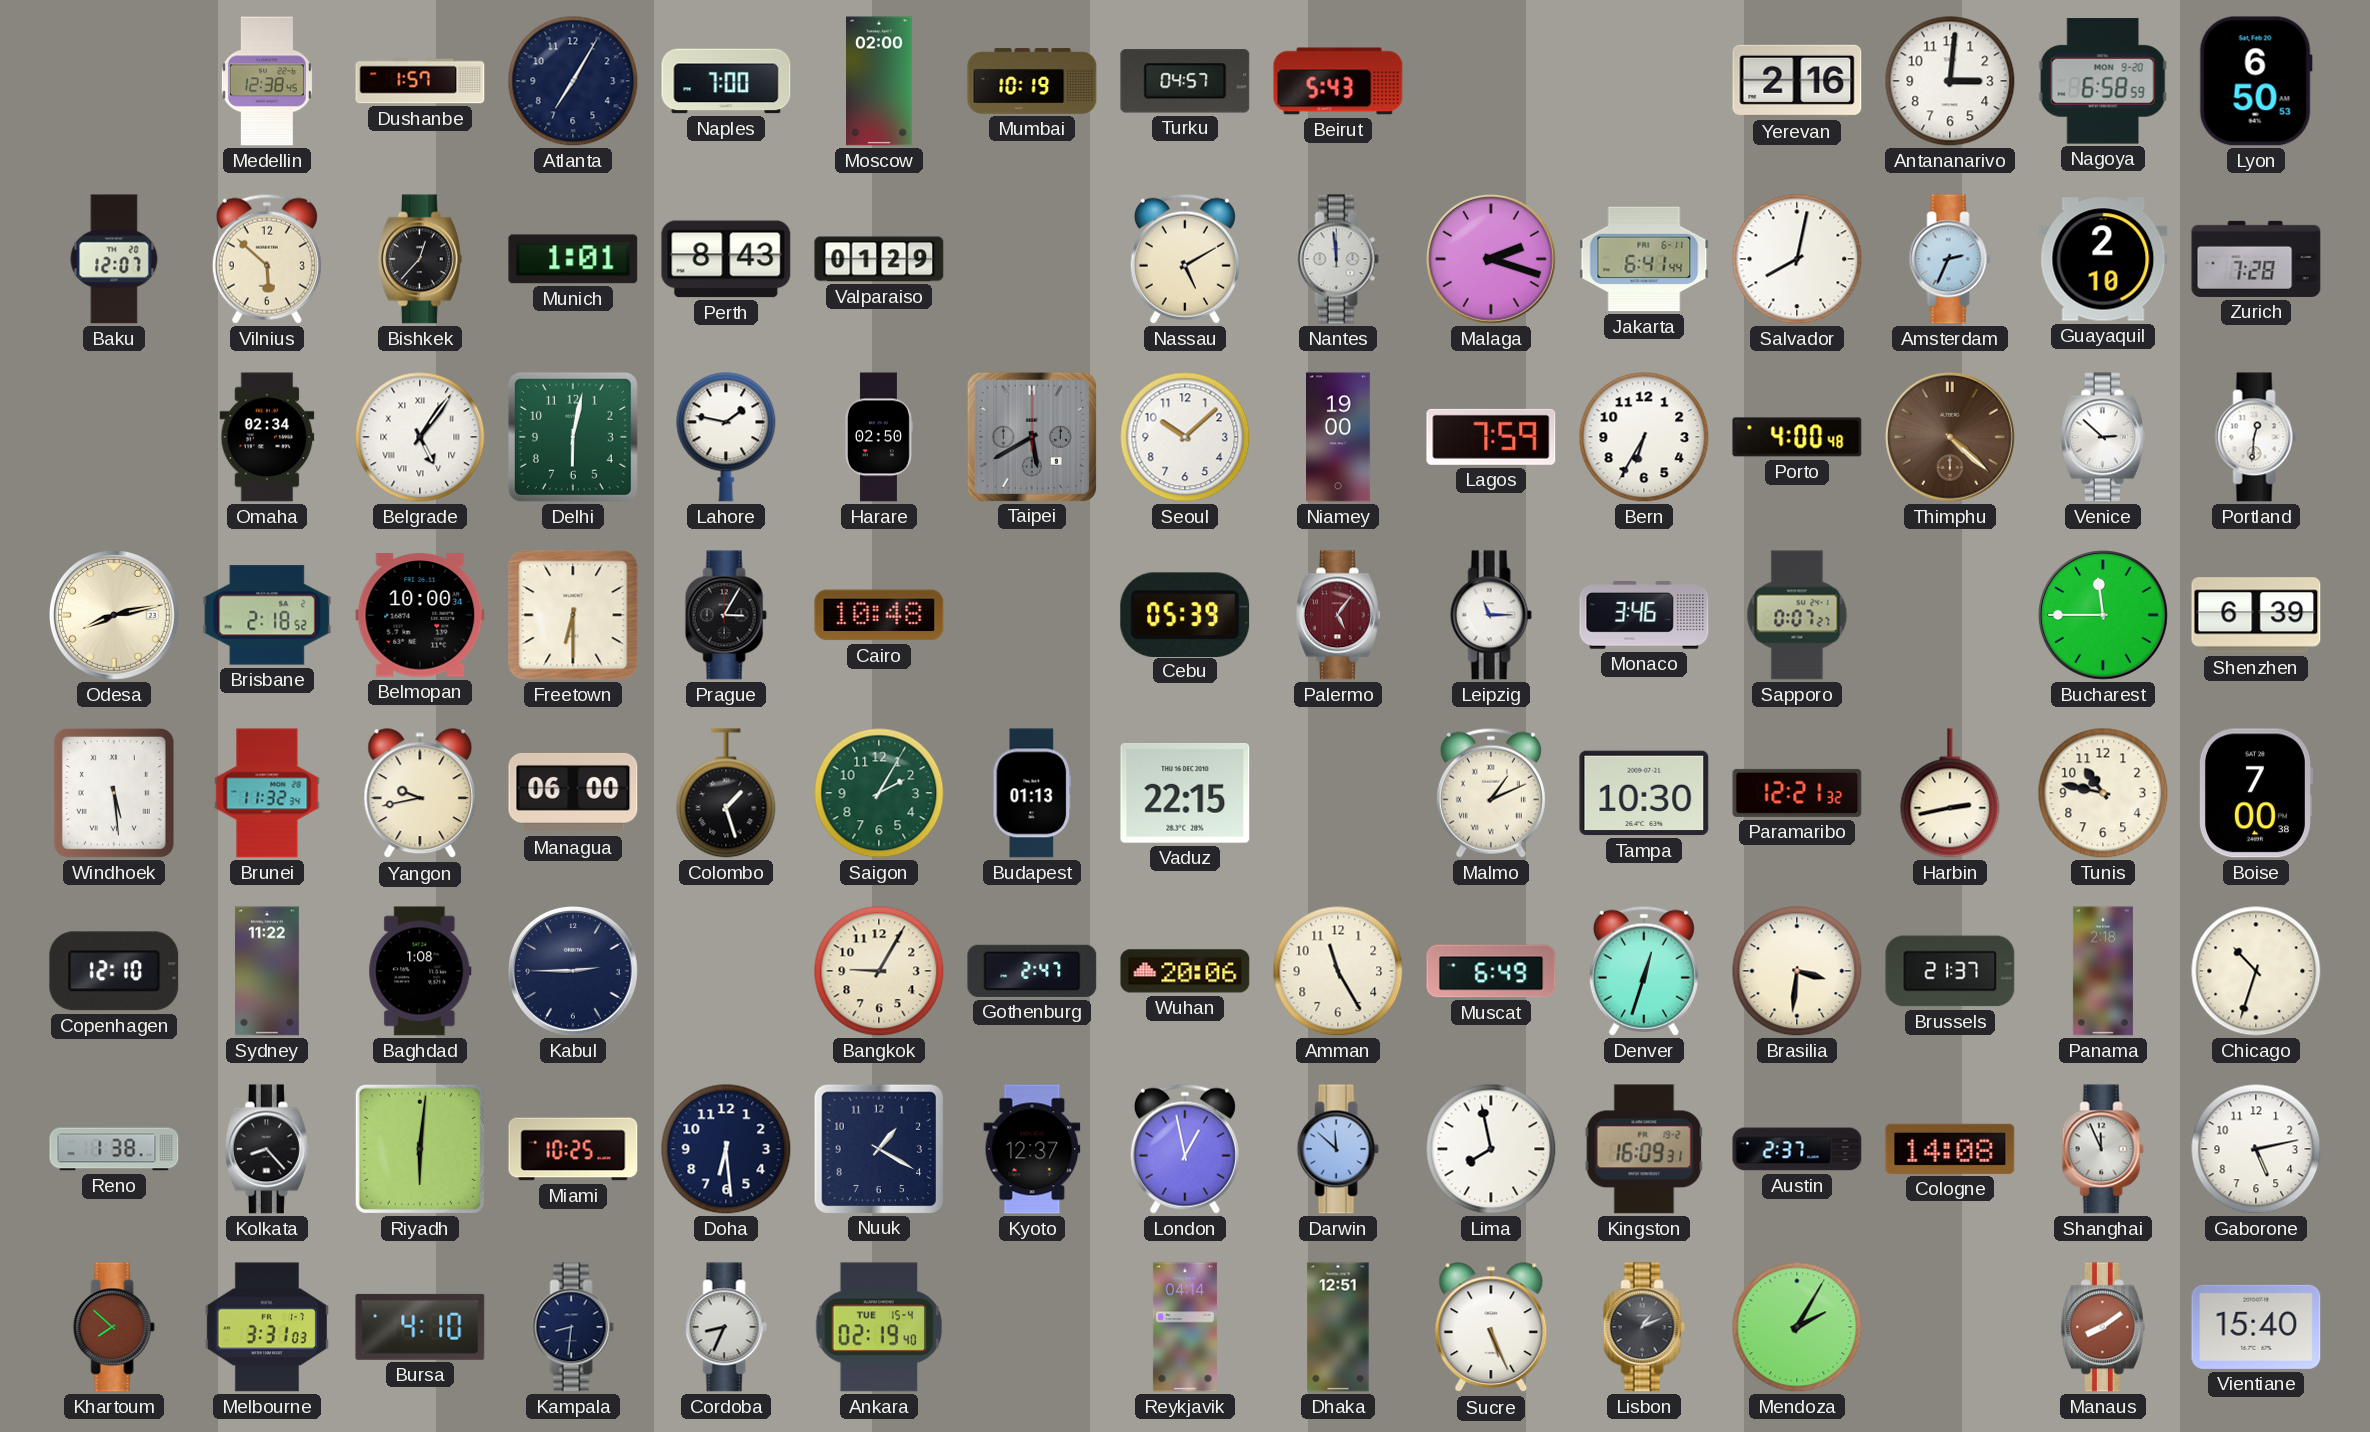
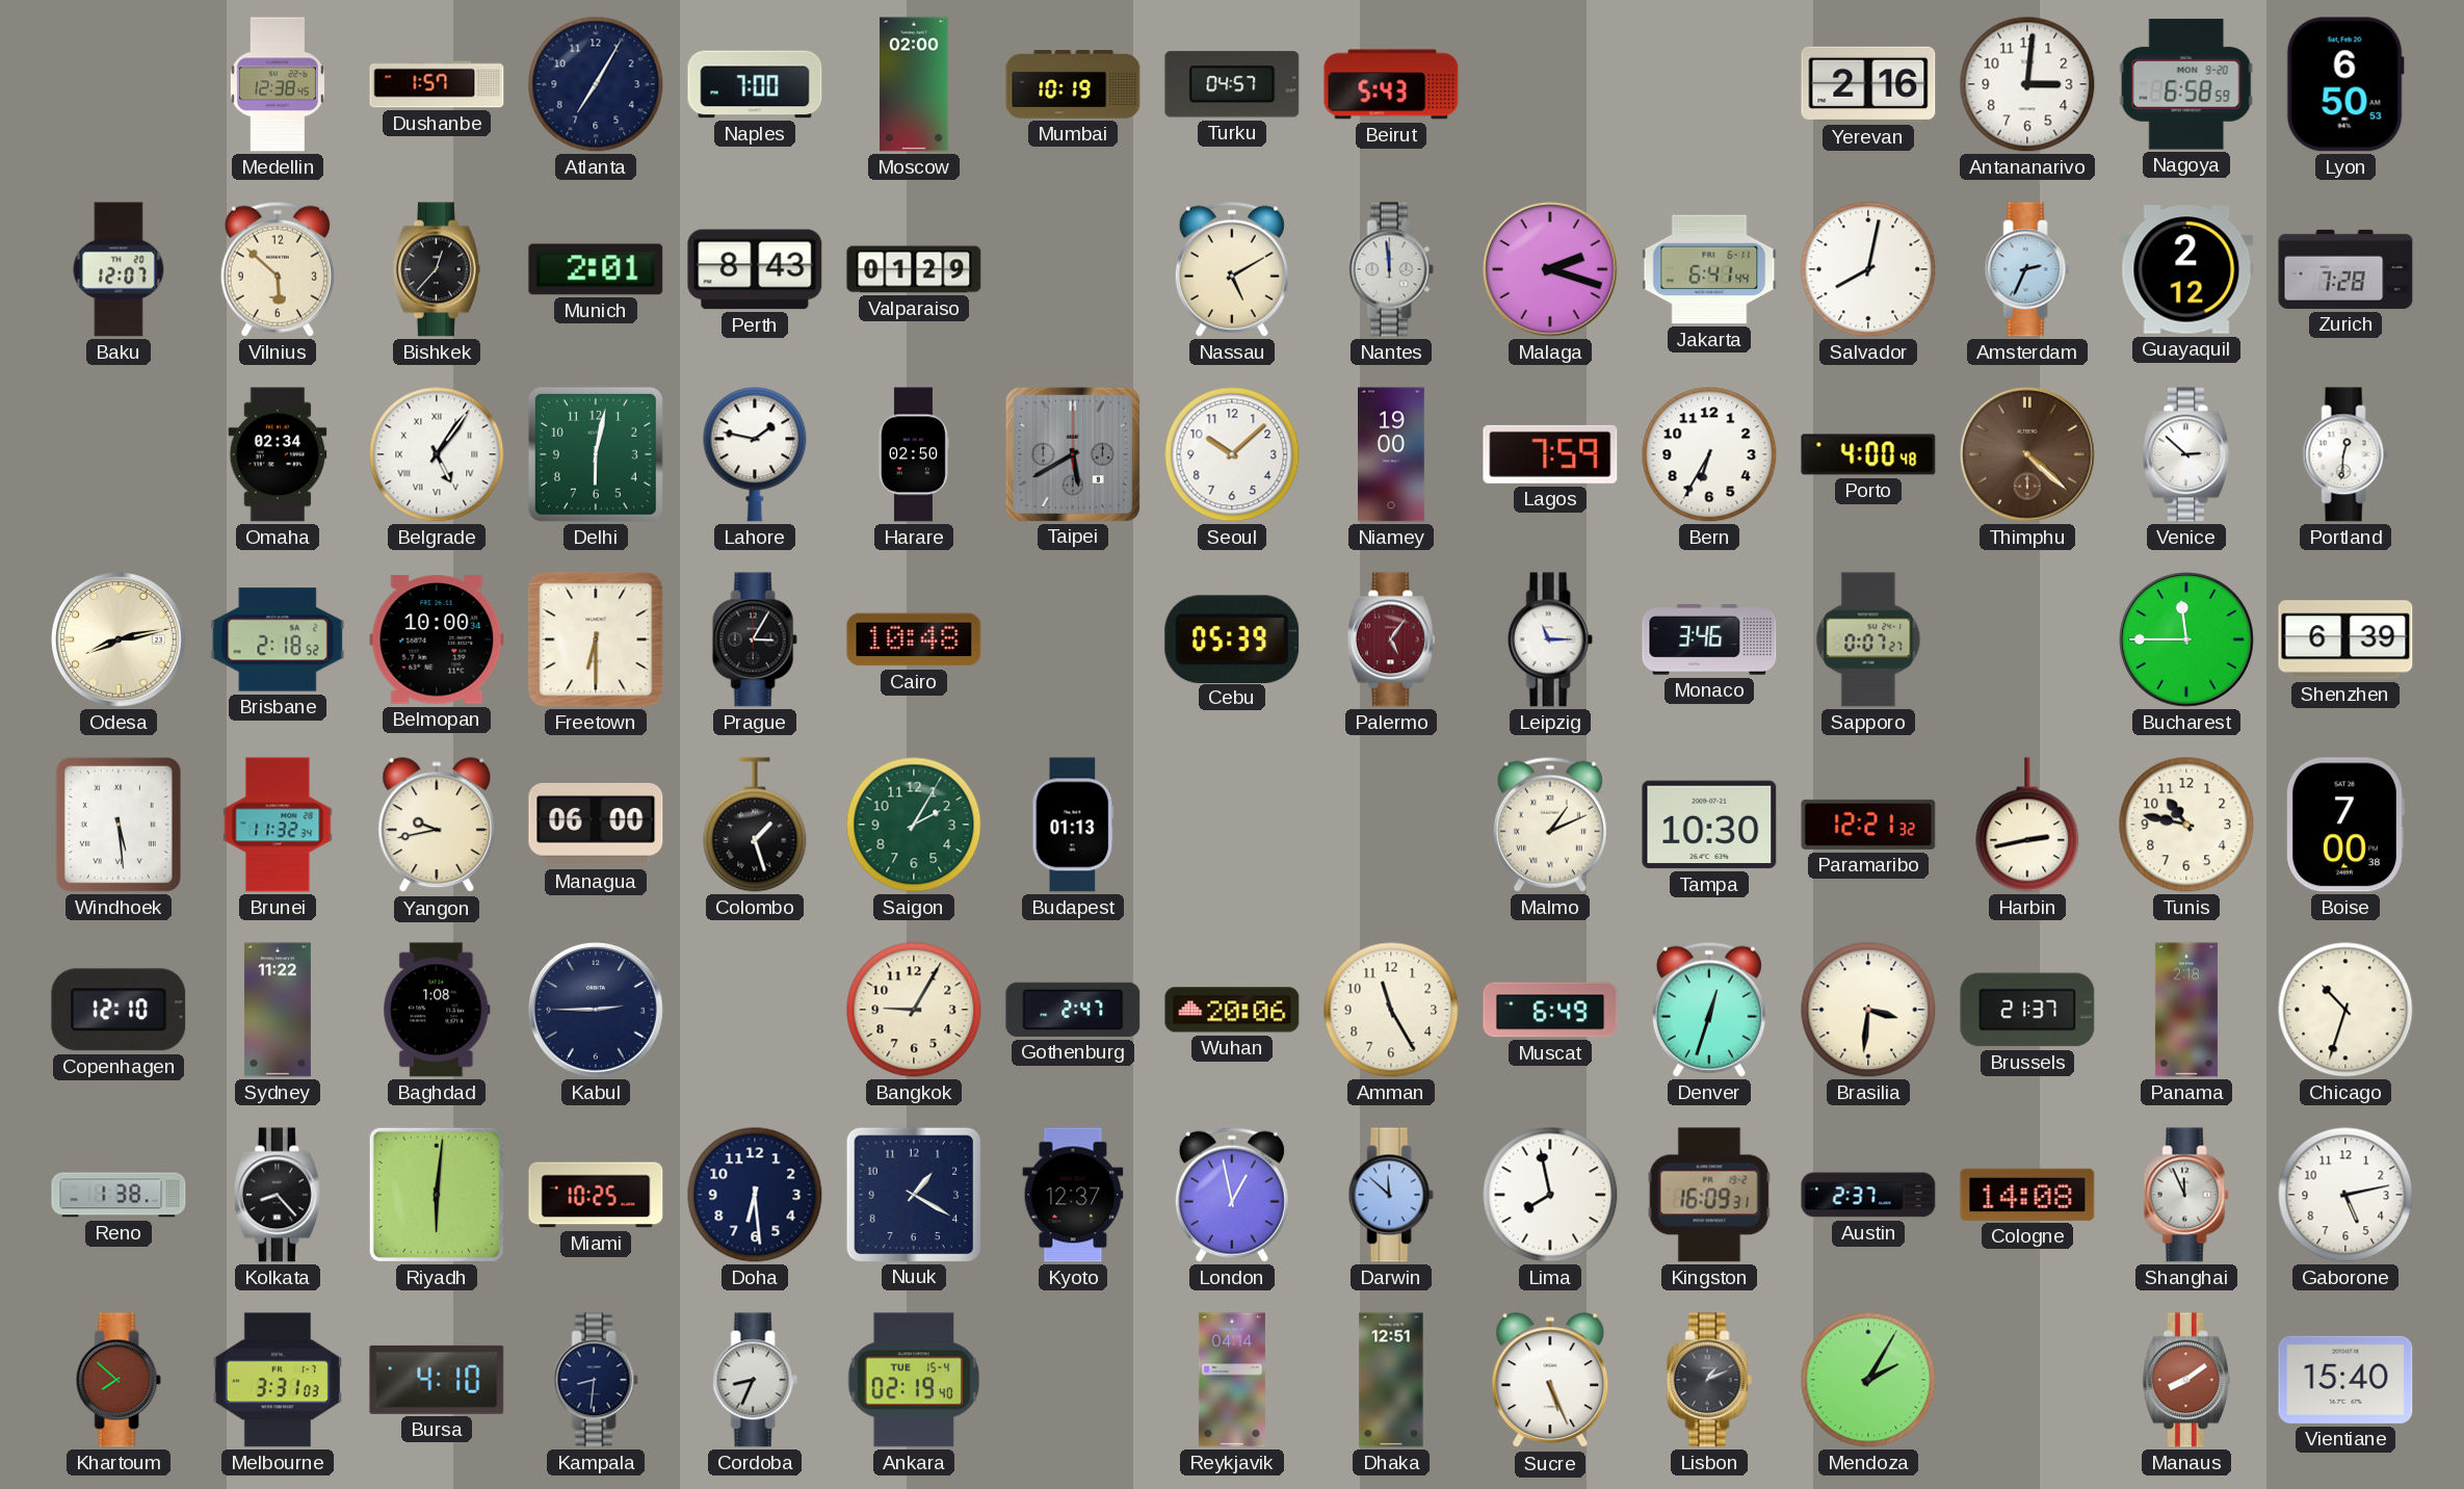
Munich: 1:01 -> 2:01
Guayaquil: 2:10 -> 2:12
Vaduz: 22:15 -> none
